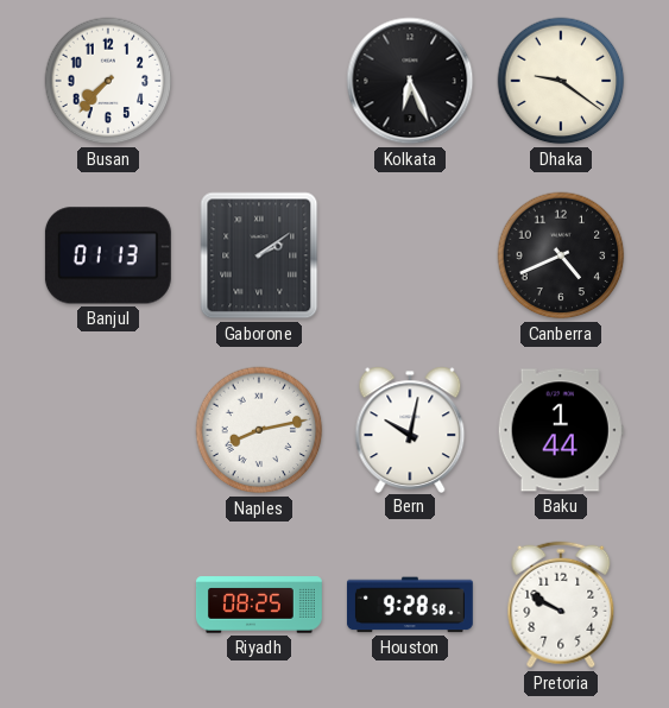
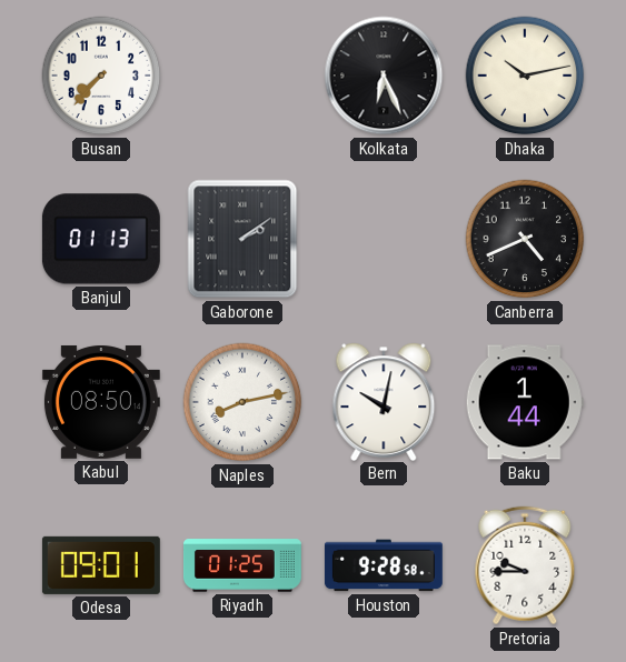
Dhaka: 9:21 -> 10:13
Kabul: none -> 08:50
Odesa: none -> 09:01
Riyadh: 08:25 -> 01:25
Pretoria: 9:50 -> 9:45
